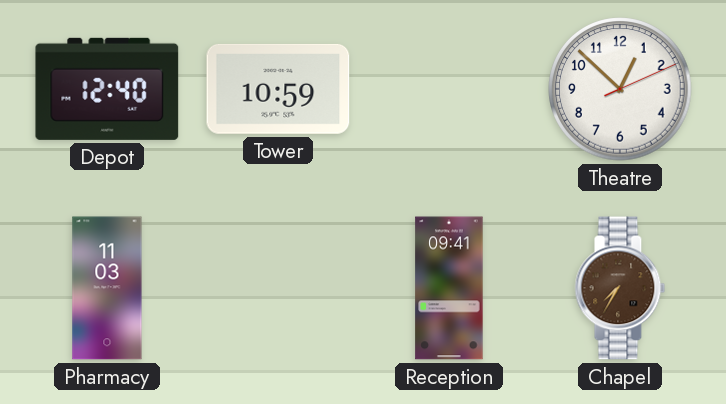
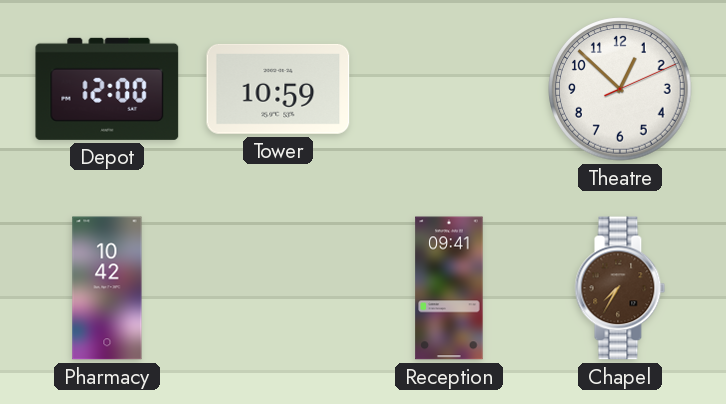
Depot: 12:40 -> 12:00
Pharmacy: 11:03 -> 10:42
